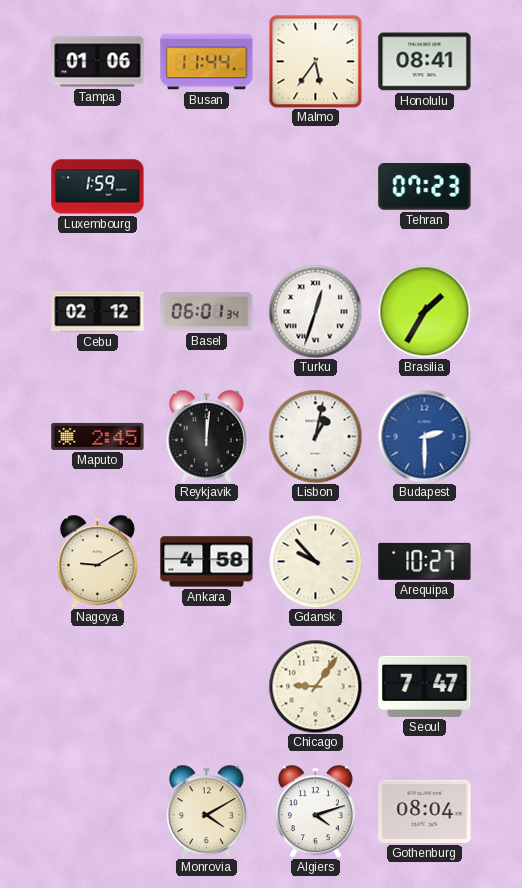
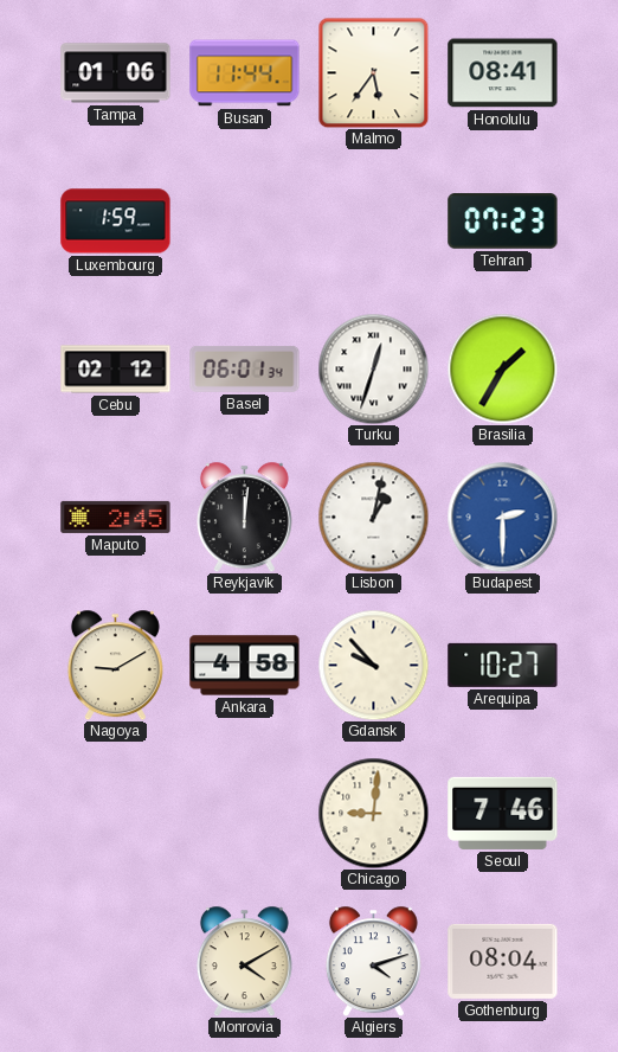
Chicago: 9:06 -> 9:01
Seoul: 7:47 -> 7:46
